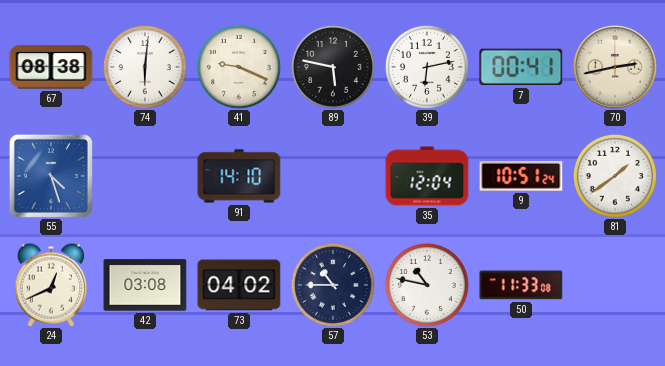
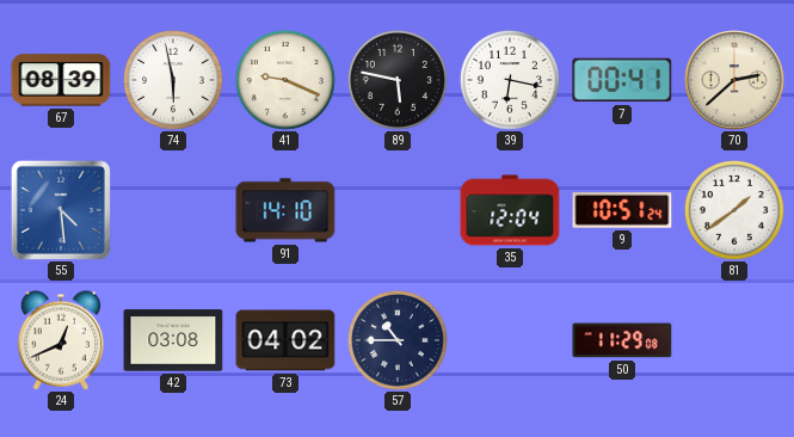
67: 08:38 -> 08:39
74: 6:01 -> 5:58
39: 6:13 -> 6:17
70: 2:43 -> 2:38
55: 4:27 -> 4:29
53: 10:47 -> none
50: 11:33 -> 11:29
